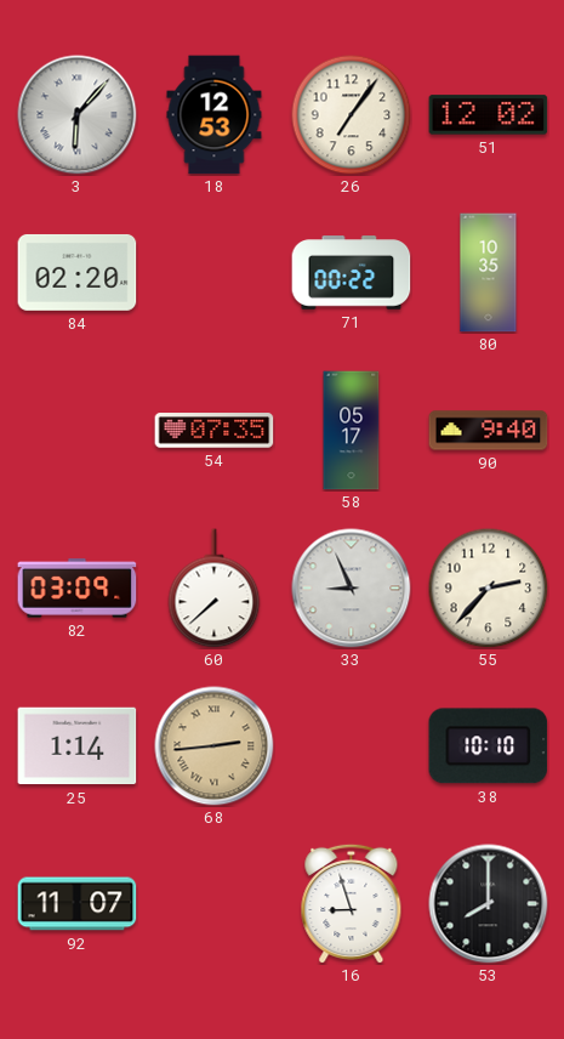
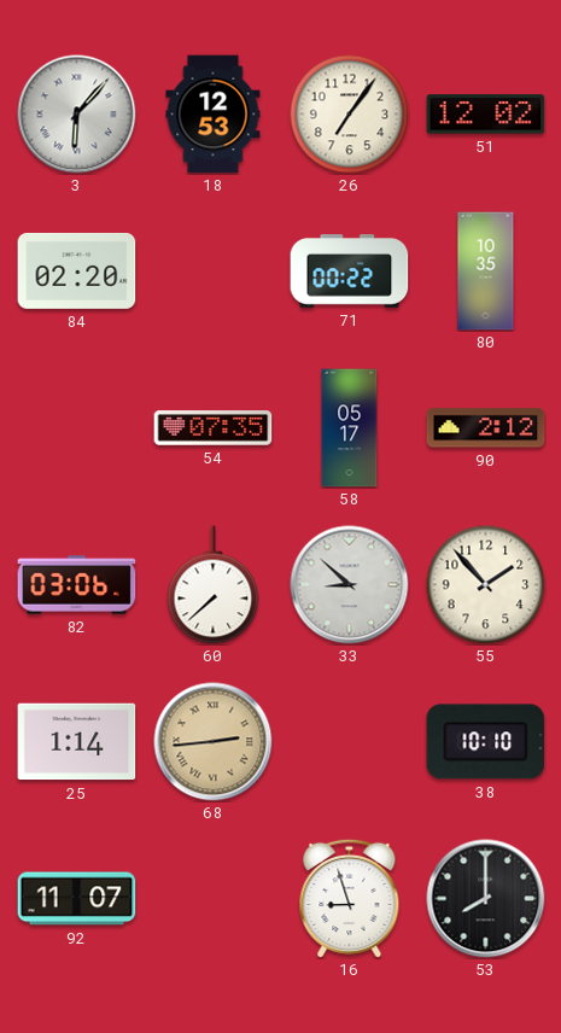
90: 9:40 -> 2:12
82: 03:09 -> 03:06
33: 8:56 -> 8:52
55: 2:37 -> 1:53
